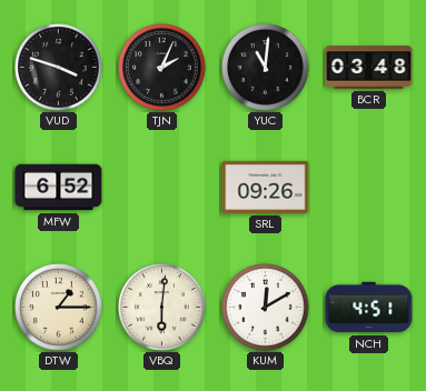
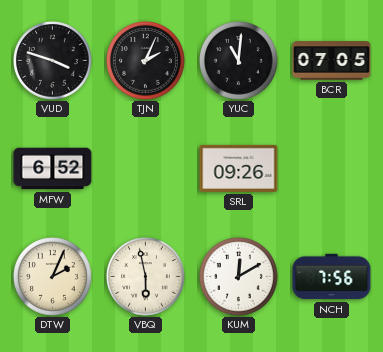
BCR: 03:48 -> 07:05
DTW: 1:15 -> 2:04
VBQ: 6:01 -> 5:58
NCH: 4:51 -> 7:56
